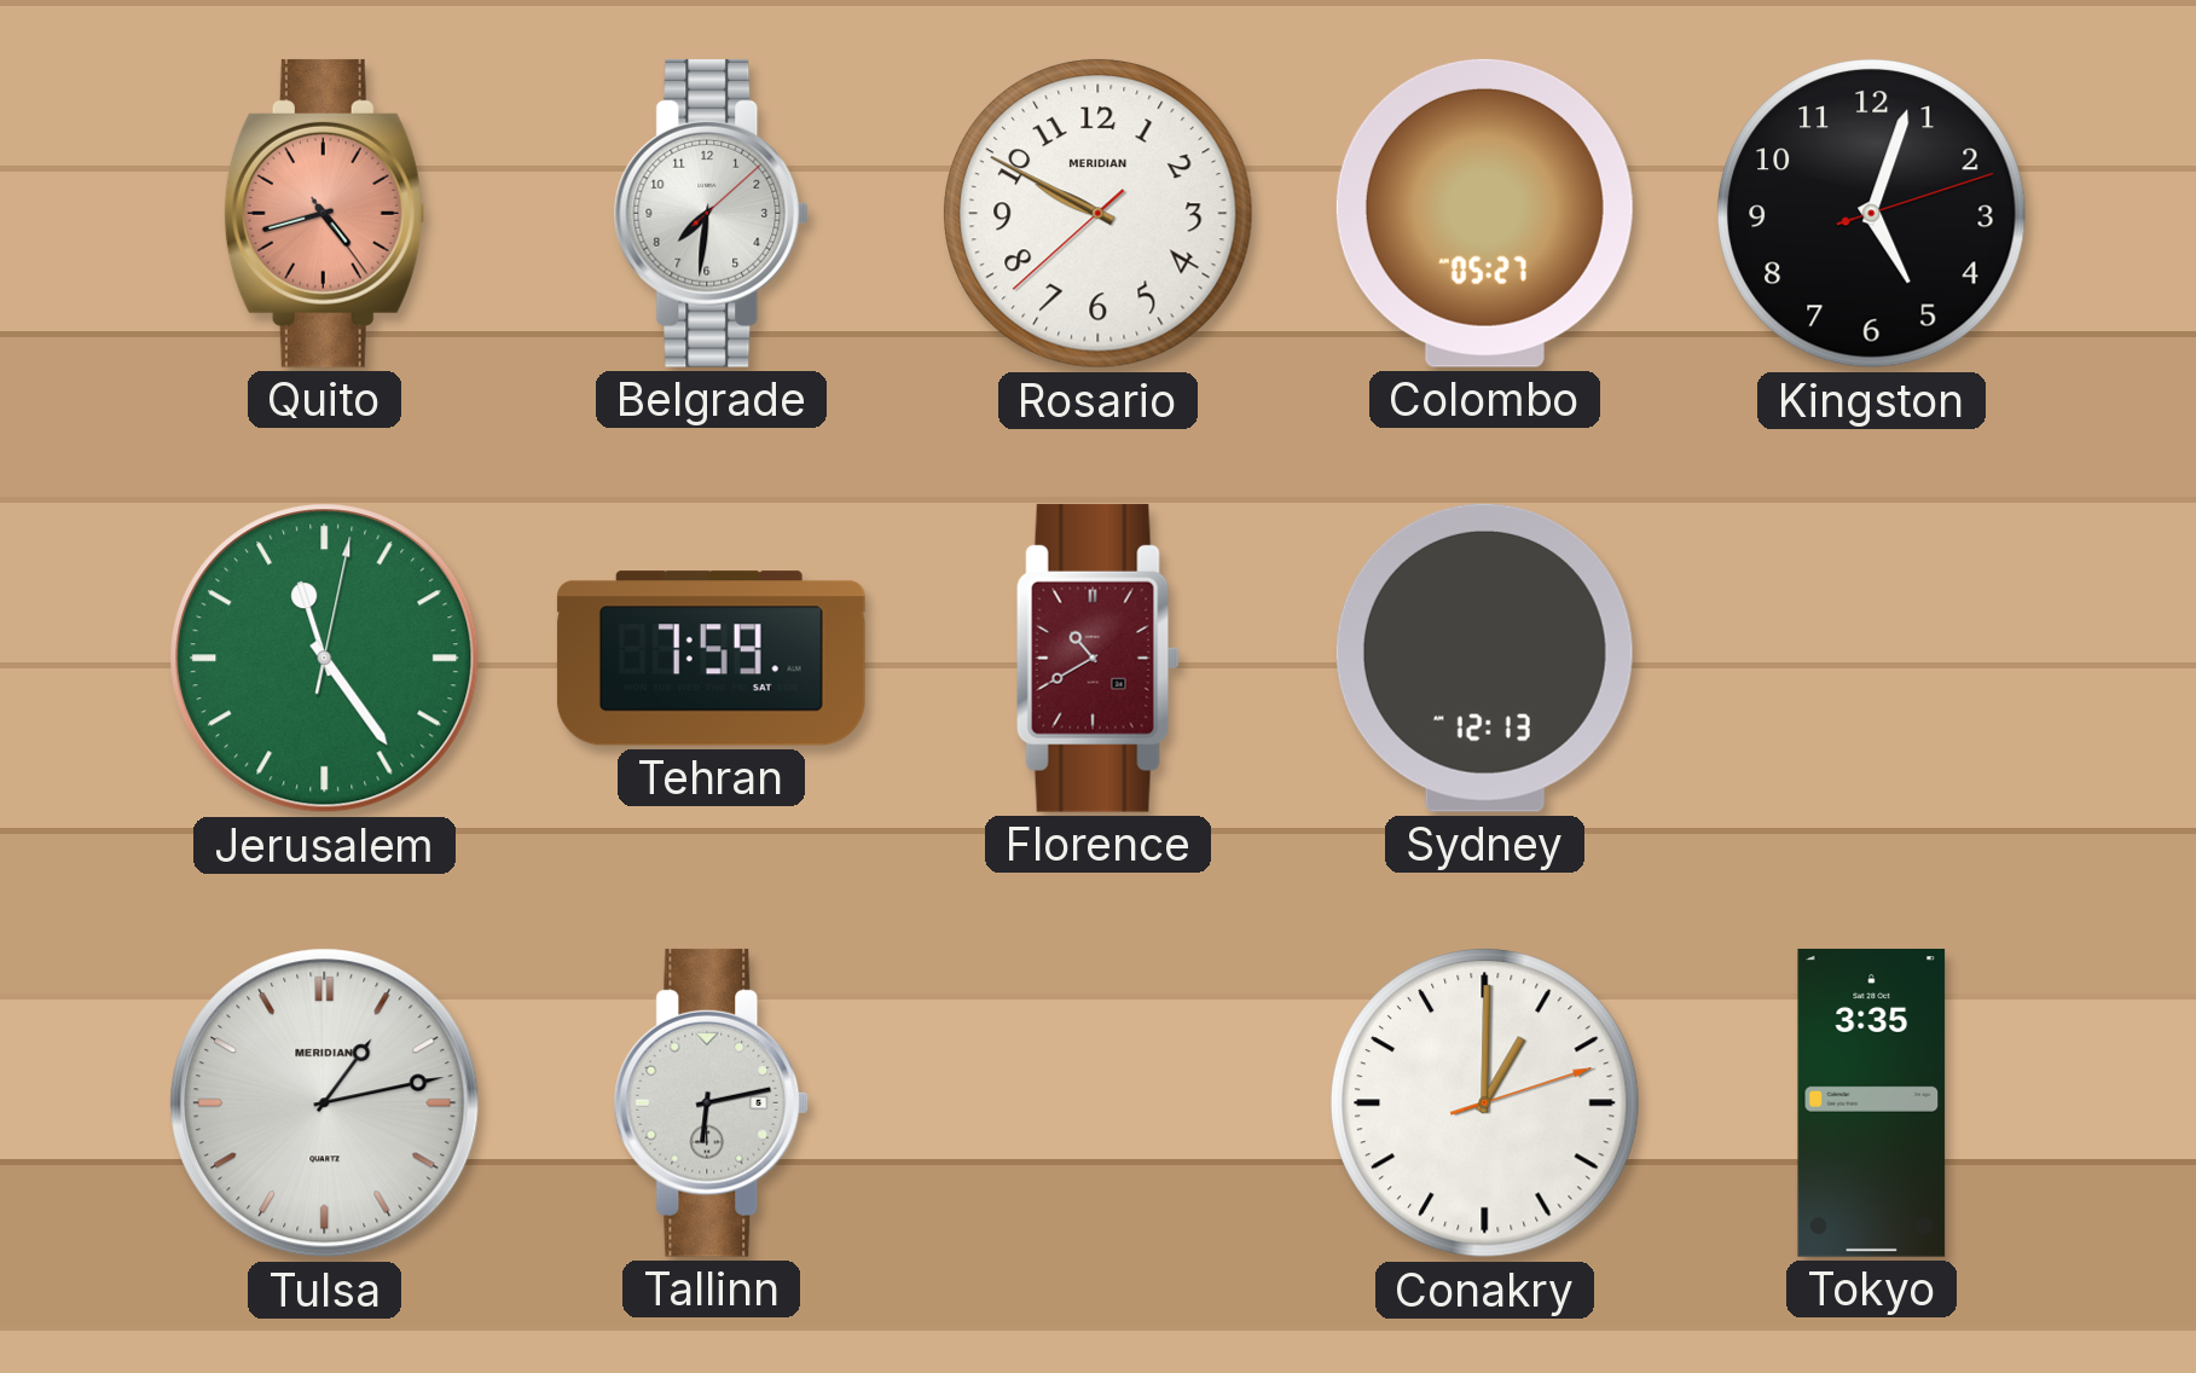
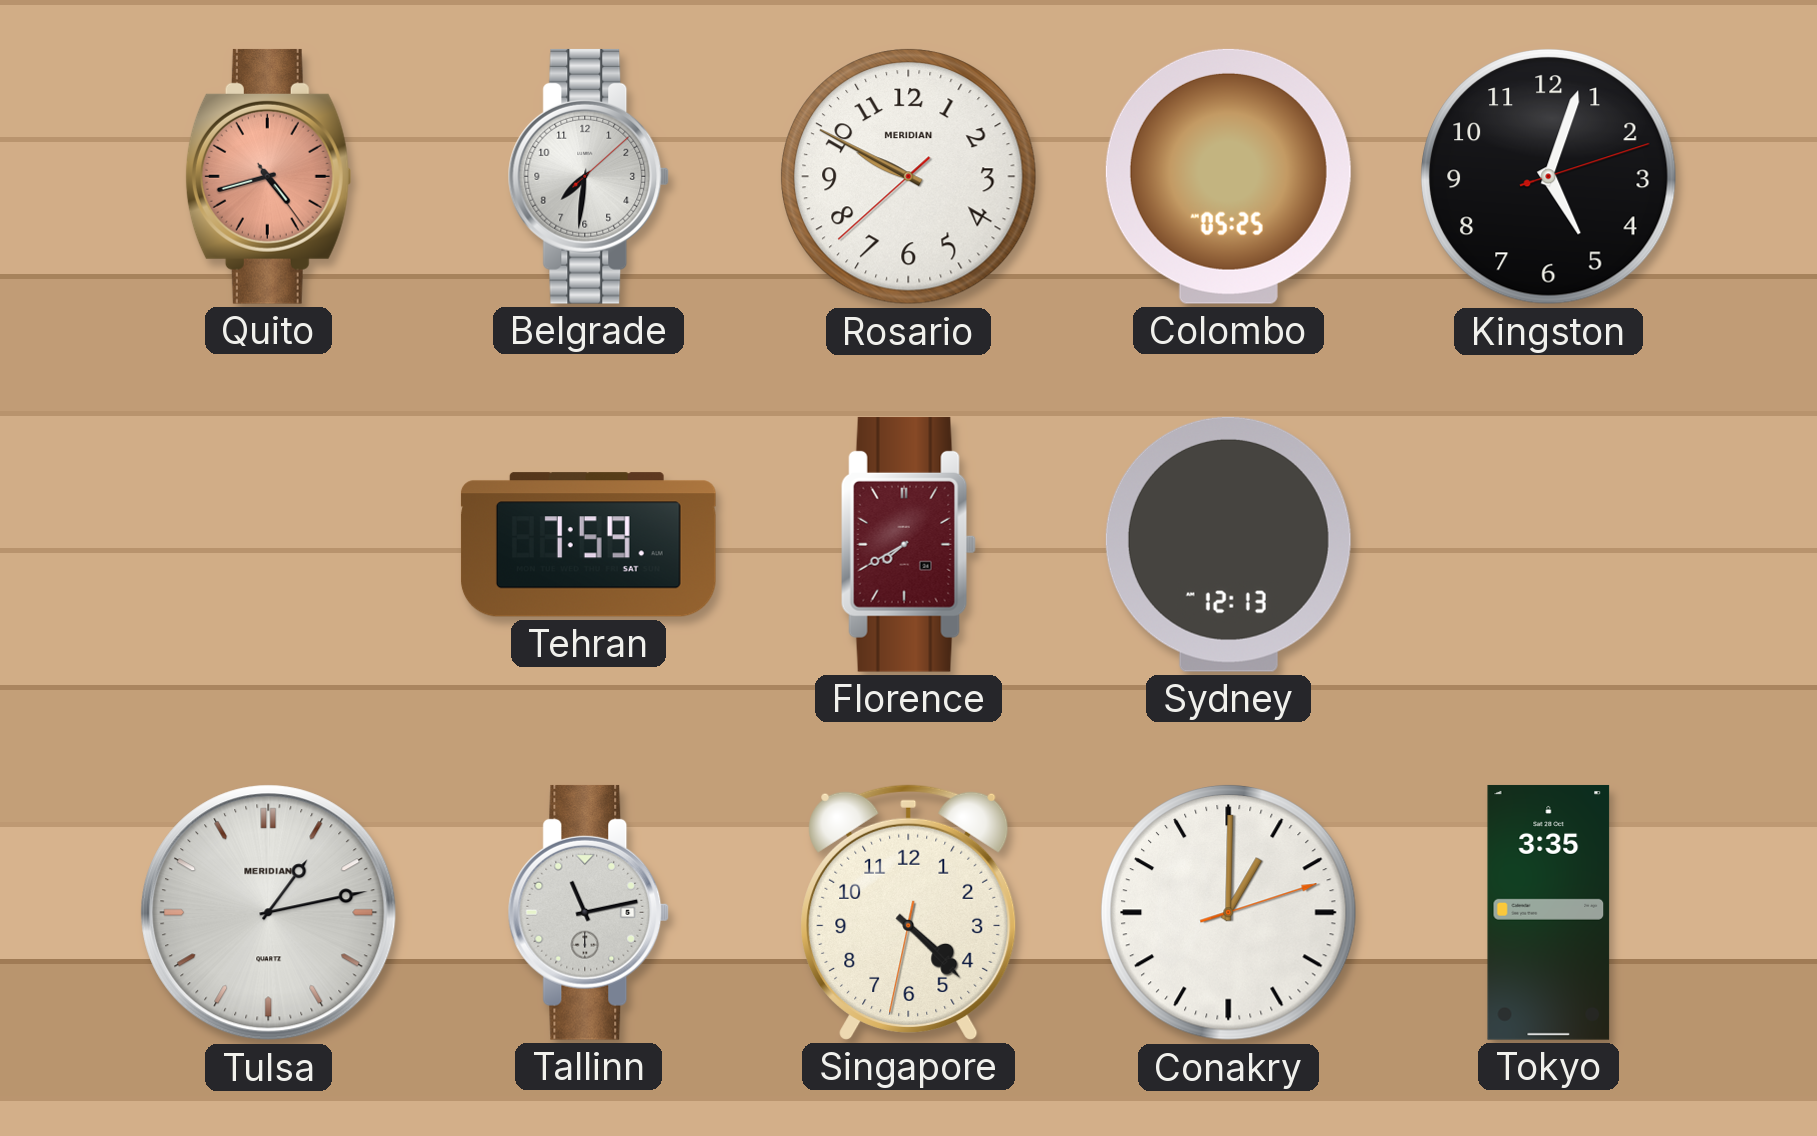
Colombo: 05:27 -> 05:25
Jerusalem: 11:24 -> none
Florence: 10:40 -> 7:40
Tallinn: 6:13 -> 11:13
Singapore: none -> 4:22
